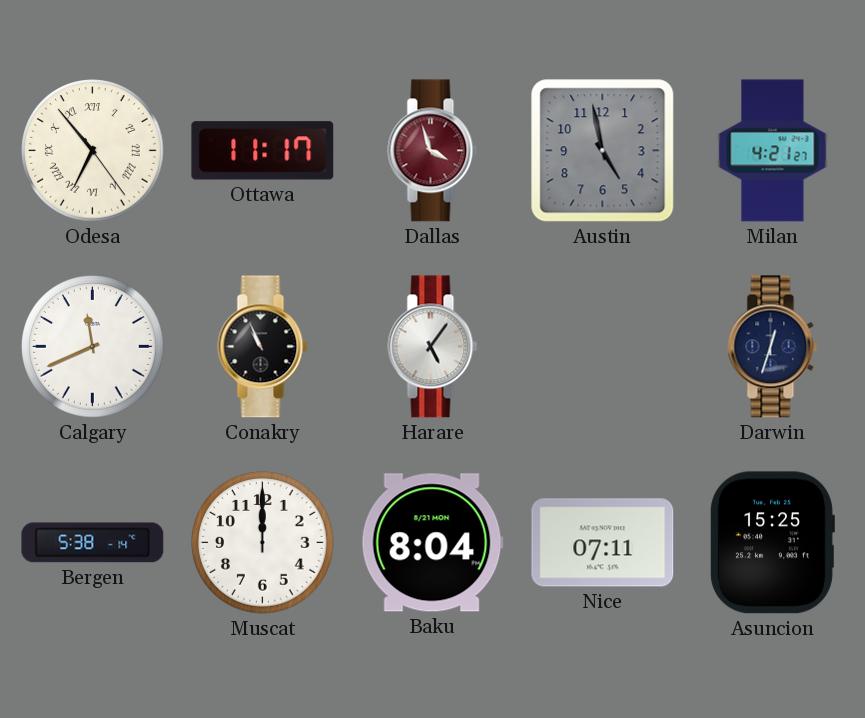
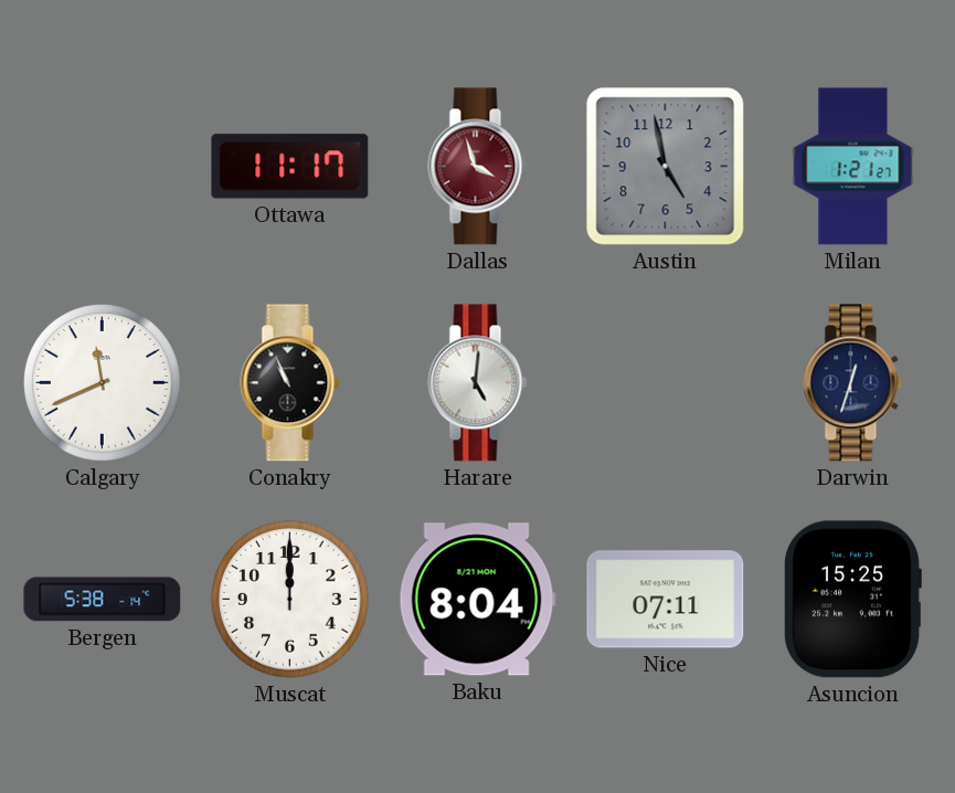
Odesa: 6:53 -> none
Milan: 4:21 -> 1:21
Harare: 5:06 -> 5:01
